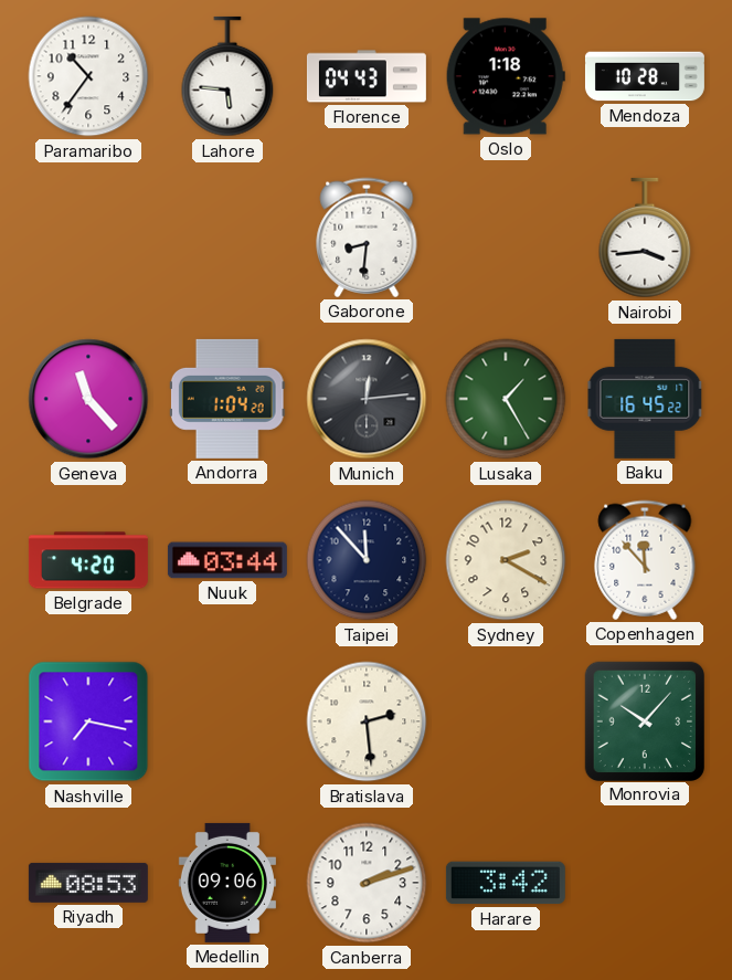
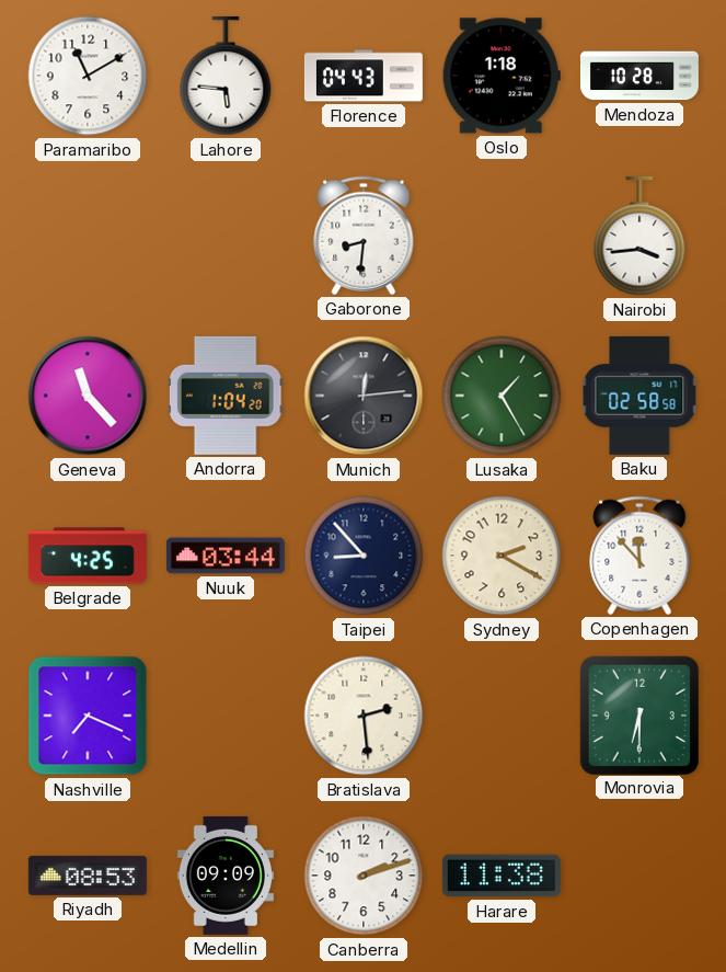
Paramaribo: 10:36 -> 11:10
Baku: 16:45 -> 02:58
Belgrade: 4:20 -> 4:25
Taipei: 11:53 -> 8:53
Nashville: 7:17 -> 7:19
Monrovia: 10:07 -> 6:30
Medellin: 09:06 -> 09:09
Harare: 3:42 -> 11:38
